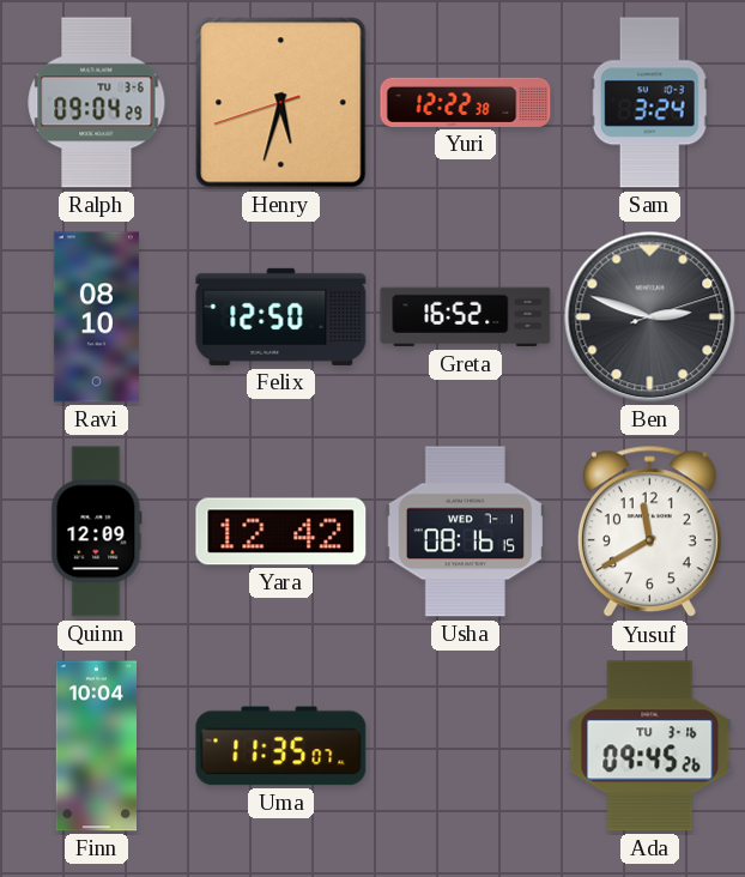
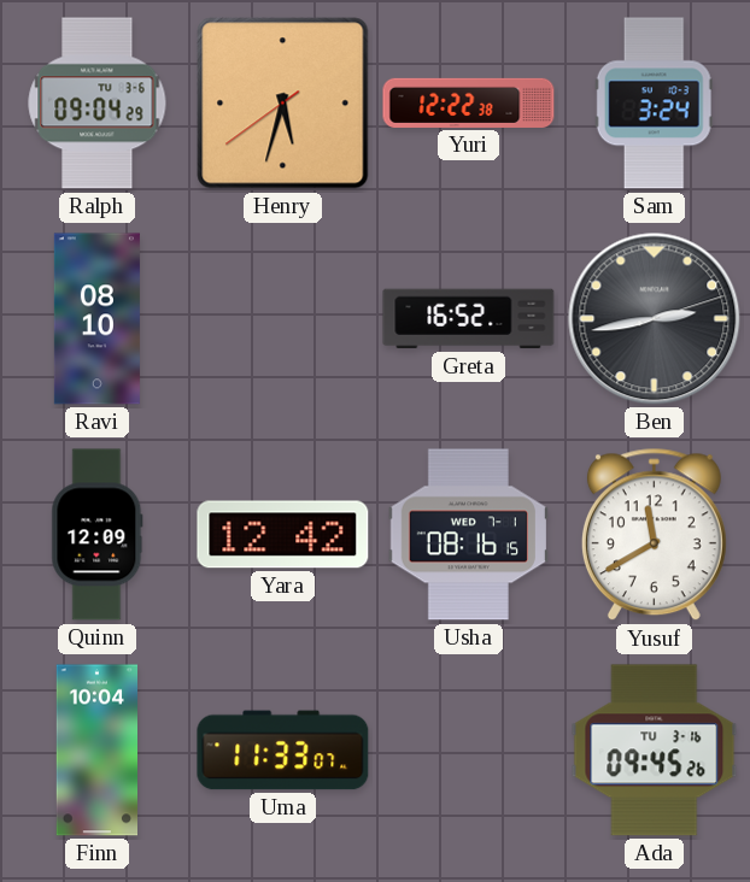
Henry: 5:32:42 -> 5:32:39
Felix: 12:50 -> none
Ben: 2:48 -> 2:43
Uma: 11:35 -> 11:33
